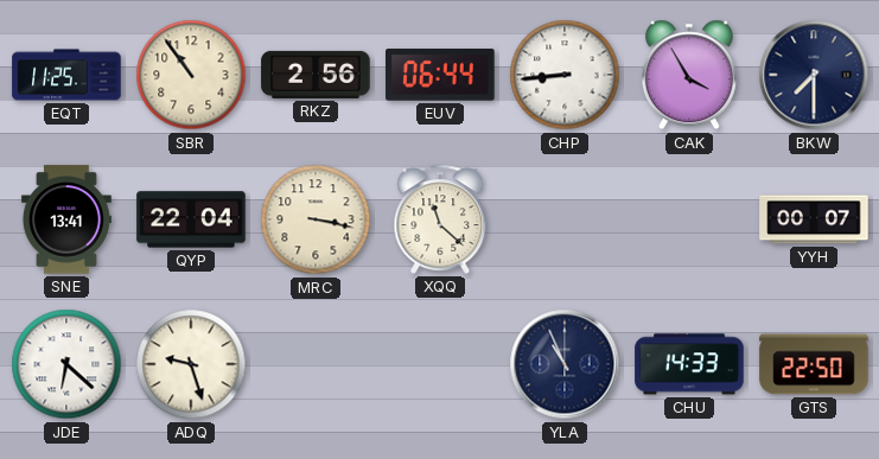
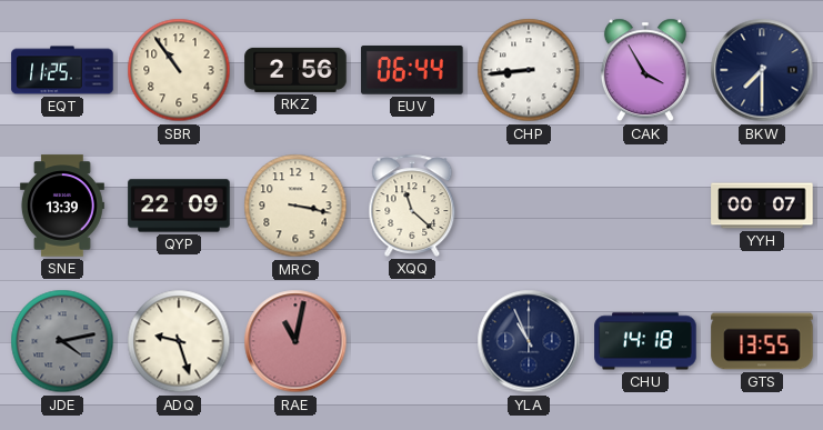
SNE: 13:41 -> 13:39
QYP: 22:04 -> 22:09
JDE: 6:22 -> 4:13
JDE dial: white -> grey
RAE: none -> 11:02
CHU: 14:33 -> 14:18
GTS: 22:50 -> 13:55
